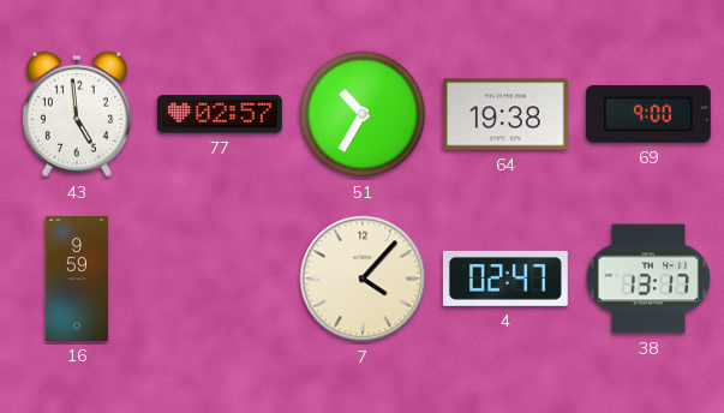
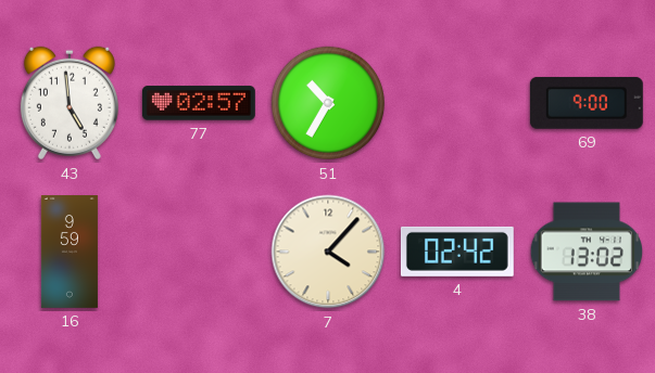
64: 19:38 -> none
4: 02:47 -> 02:42
38: 13:17 -> 13:02
